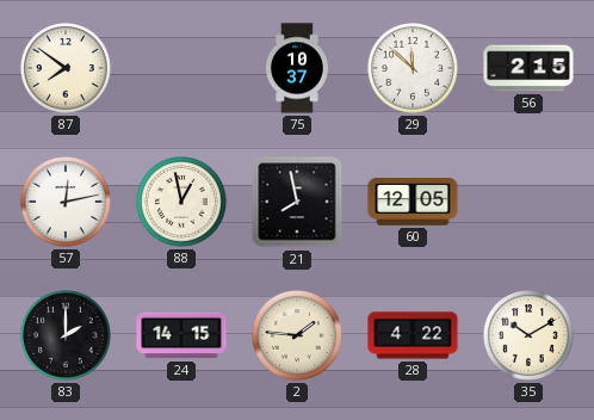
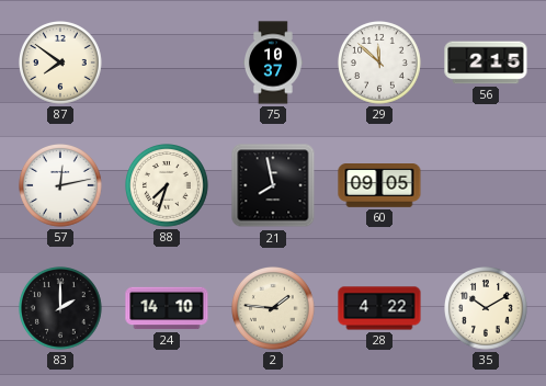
88: 12:58 -> 7:33
60: 12:05 -> 09:05
24: 14:15 -> 14:10
